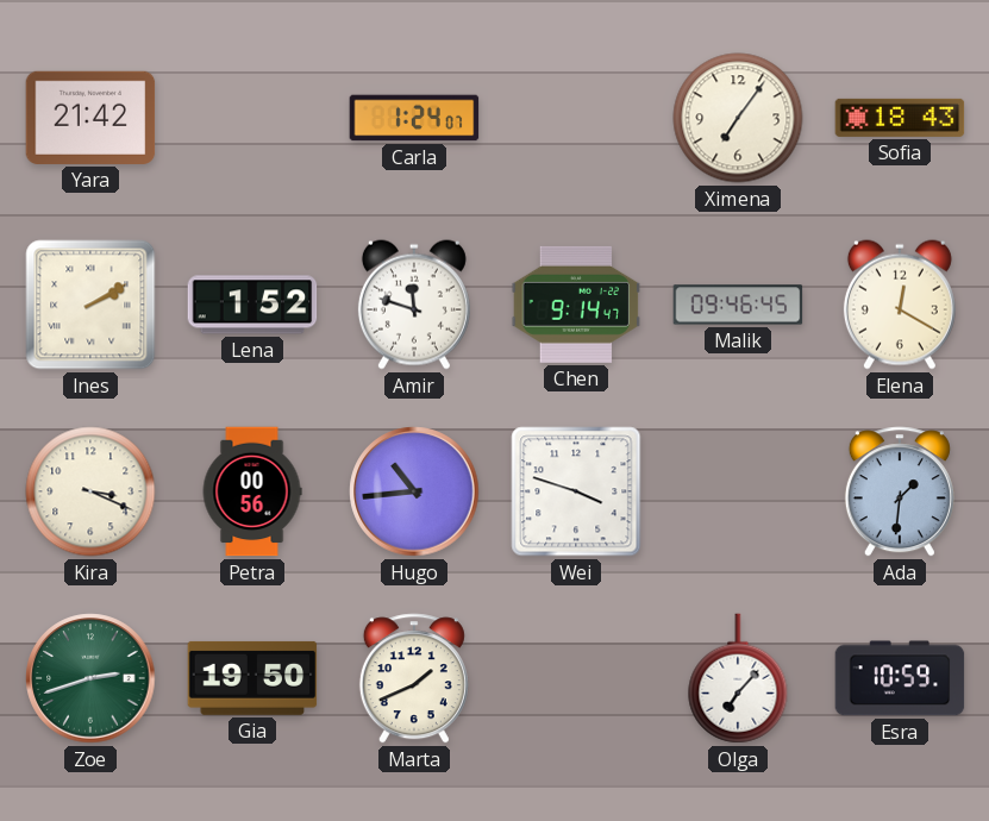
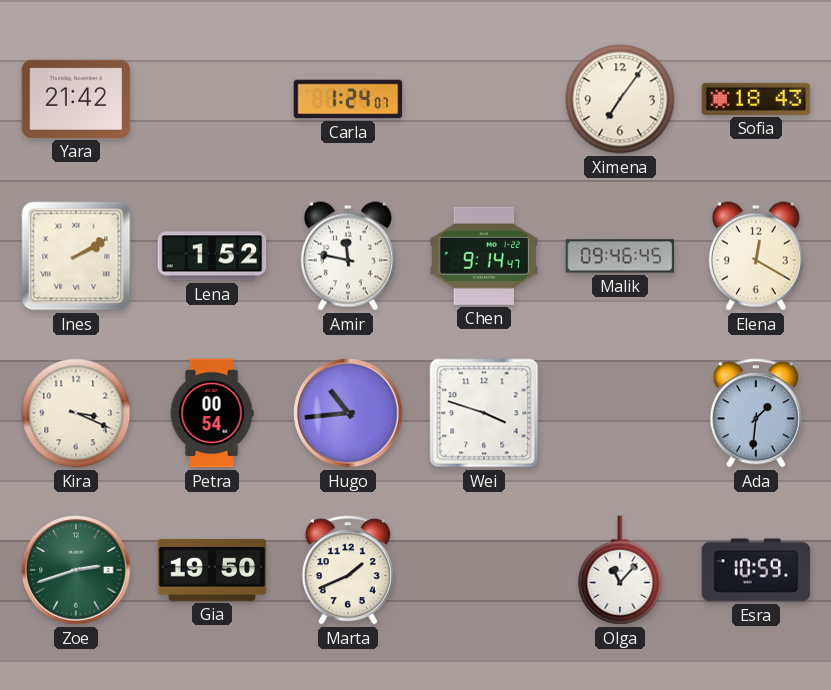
Amir: 11:48 -> 11:47
Petra: 00:56 -> 00:54
Olga: 7:07 -> 11:07
